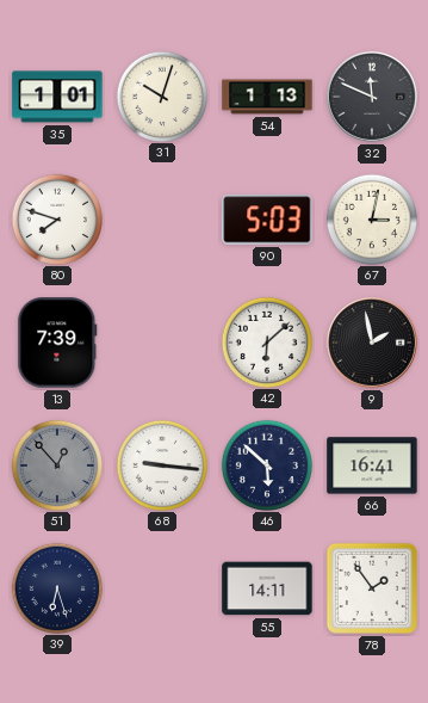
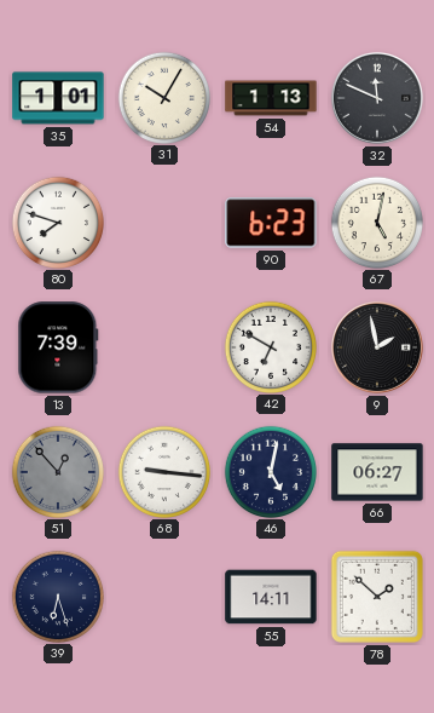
31: 10:03 -> 10:05
90: 5:03 -> 6:23
67: 3:02 -> 5:02
42: 6:08 -> 6:50
46: 5:52 -> 5:02
66: 16:41 -> 06:27
78: 1:54 -> 1:52
